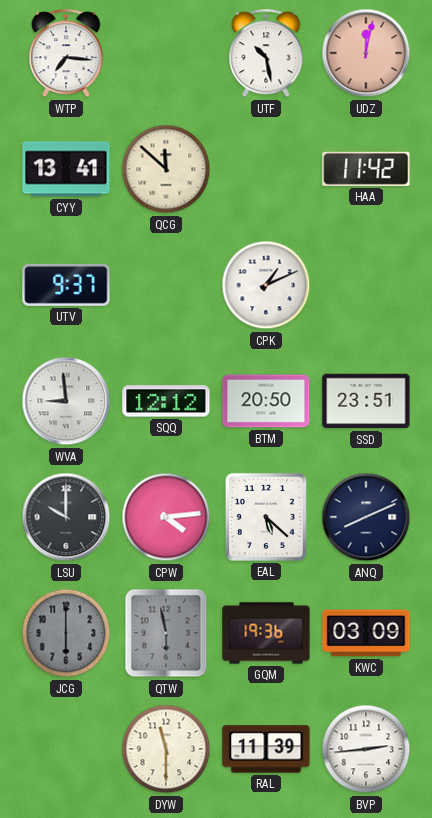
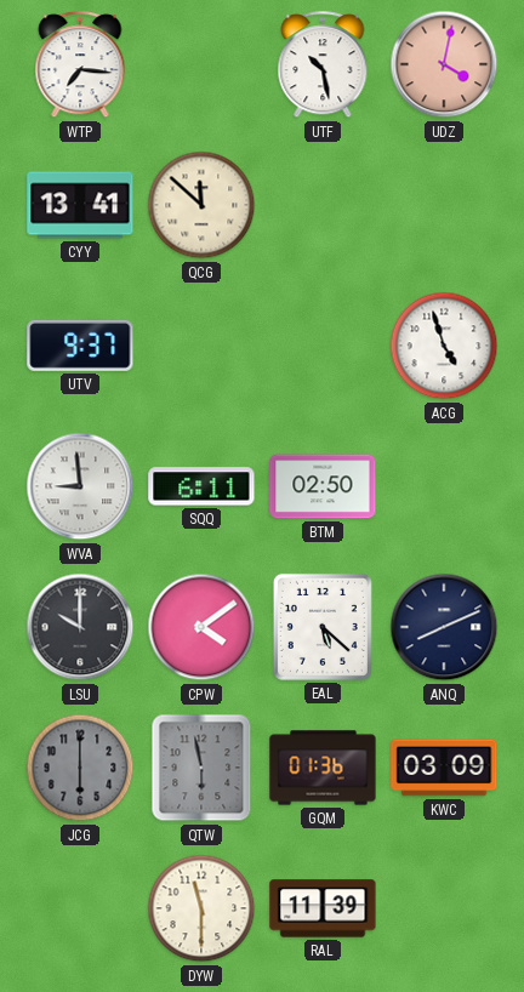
UDZ: 12:02 -> 4:02
HAA: 11:42 -> none
CPK: 1:11 -> none
ACG: none -> 4:57
SQQ: 12:12 -> 6:11
BTM: 20:50 -> 02:50
SSD: 23:51 -> none
CPW: 4:14 -> 4:09
GQM: 19:36 -> 01:36
BVP: 2:44 -> none
